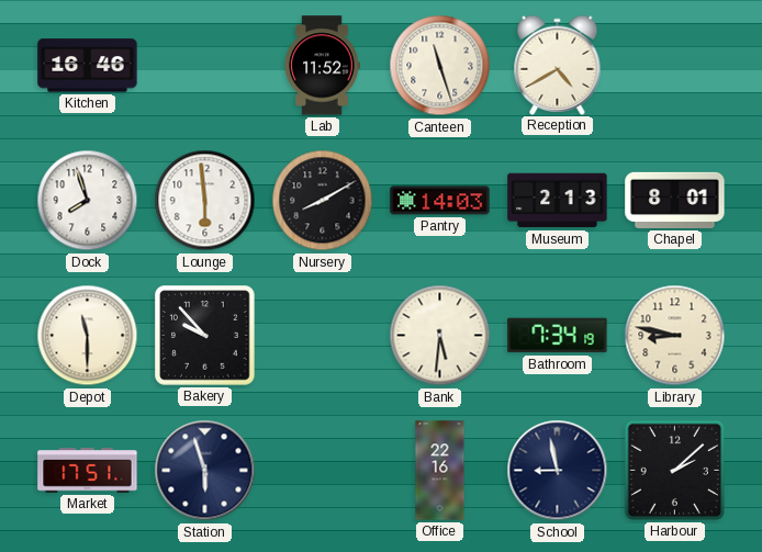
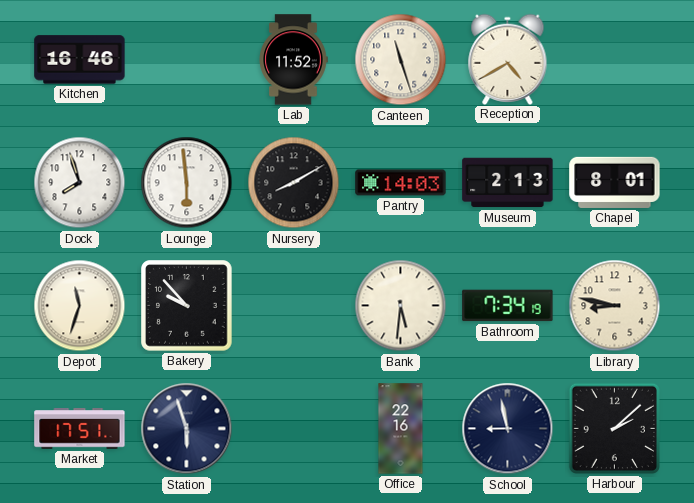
Depot: 11:30 -> 11:33
